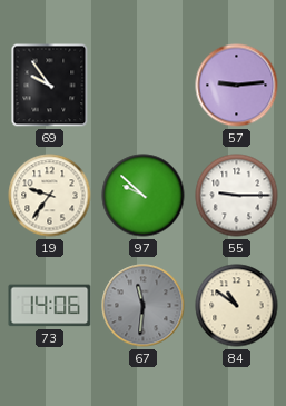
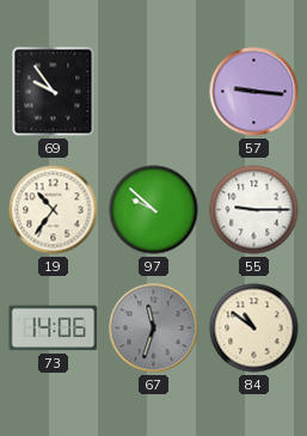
57: 9:14 -> 9:16
19: 9:36 -> 10:36
67: 11:31 -> 11:33
